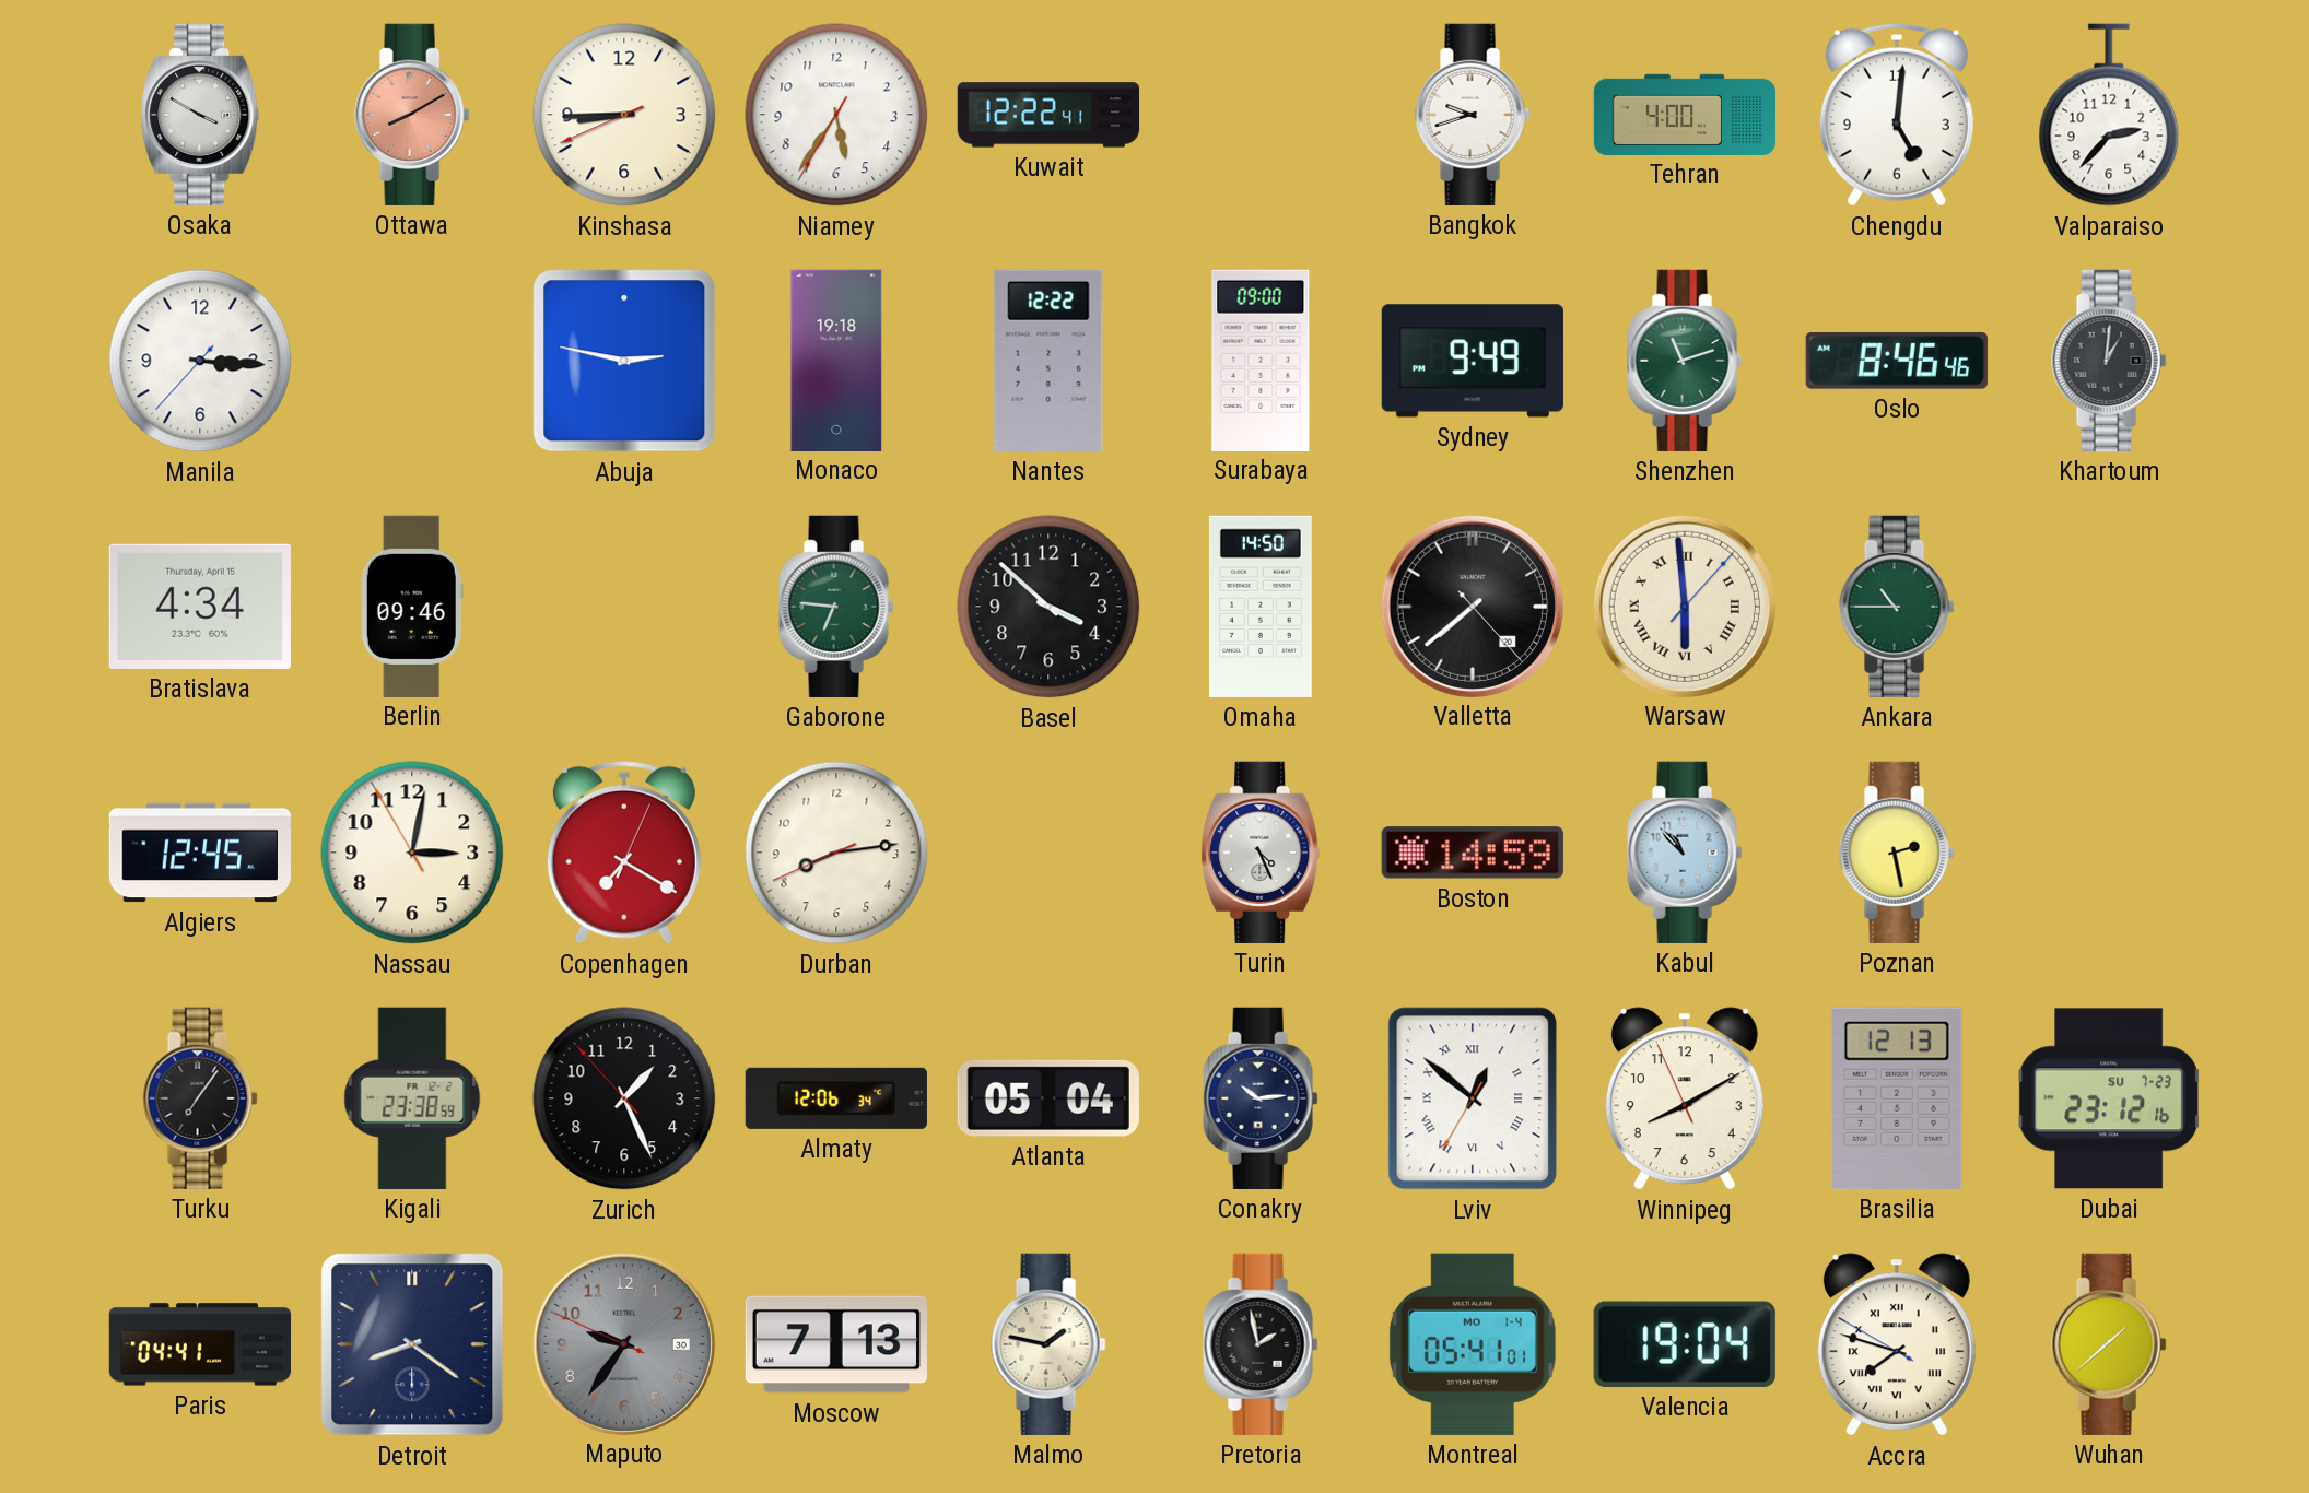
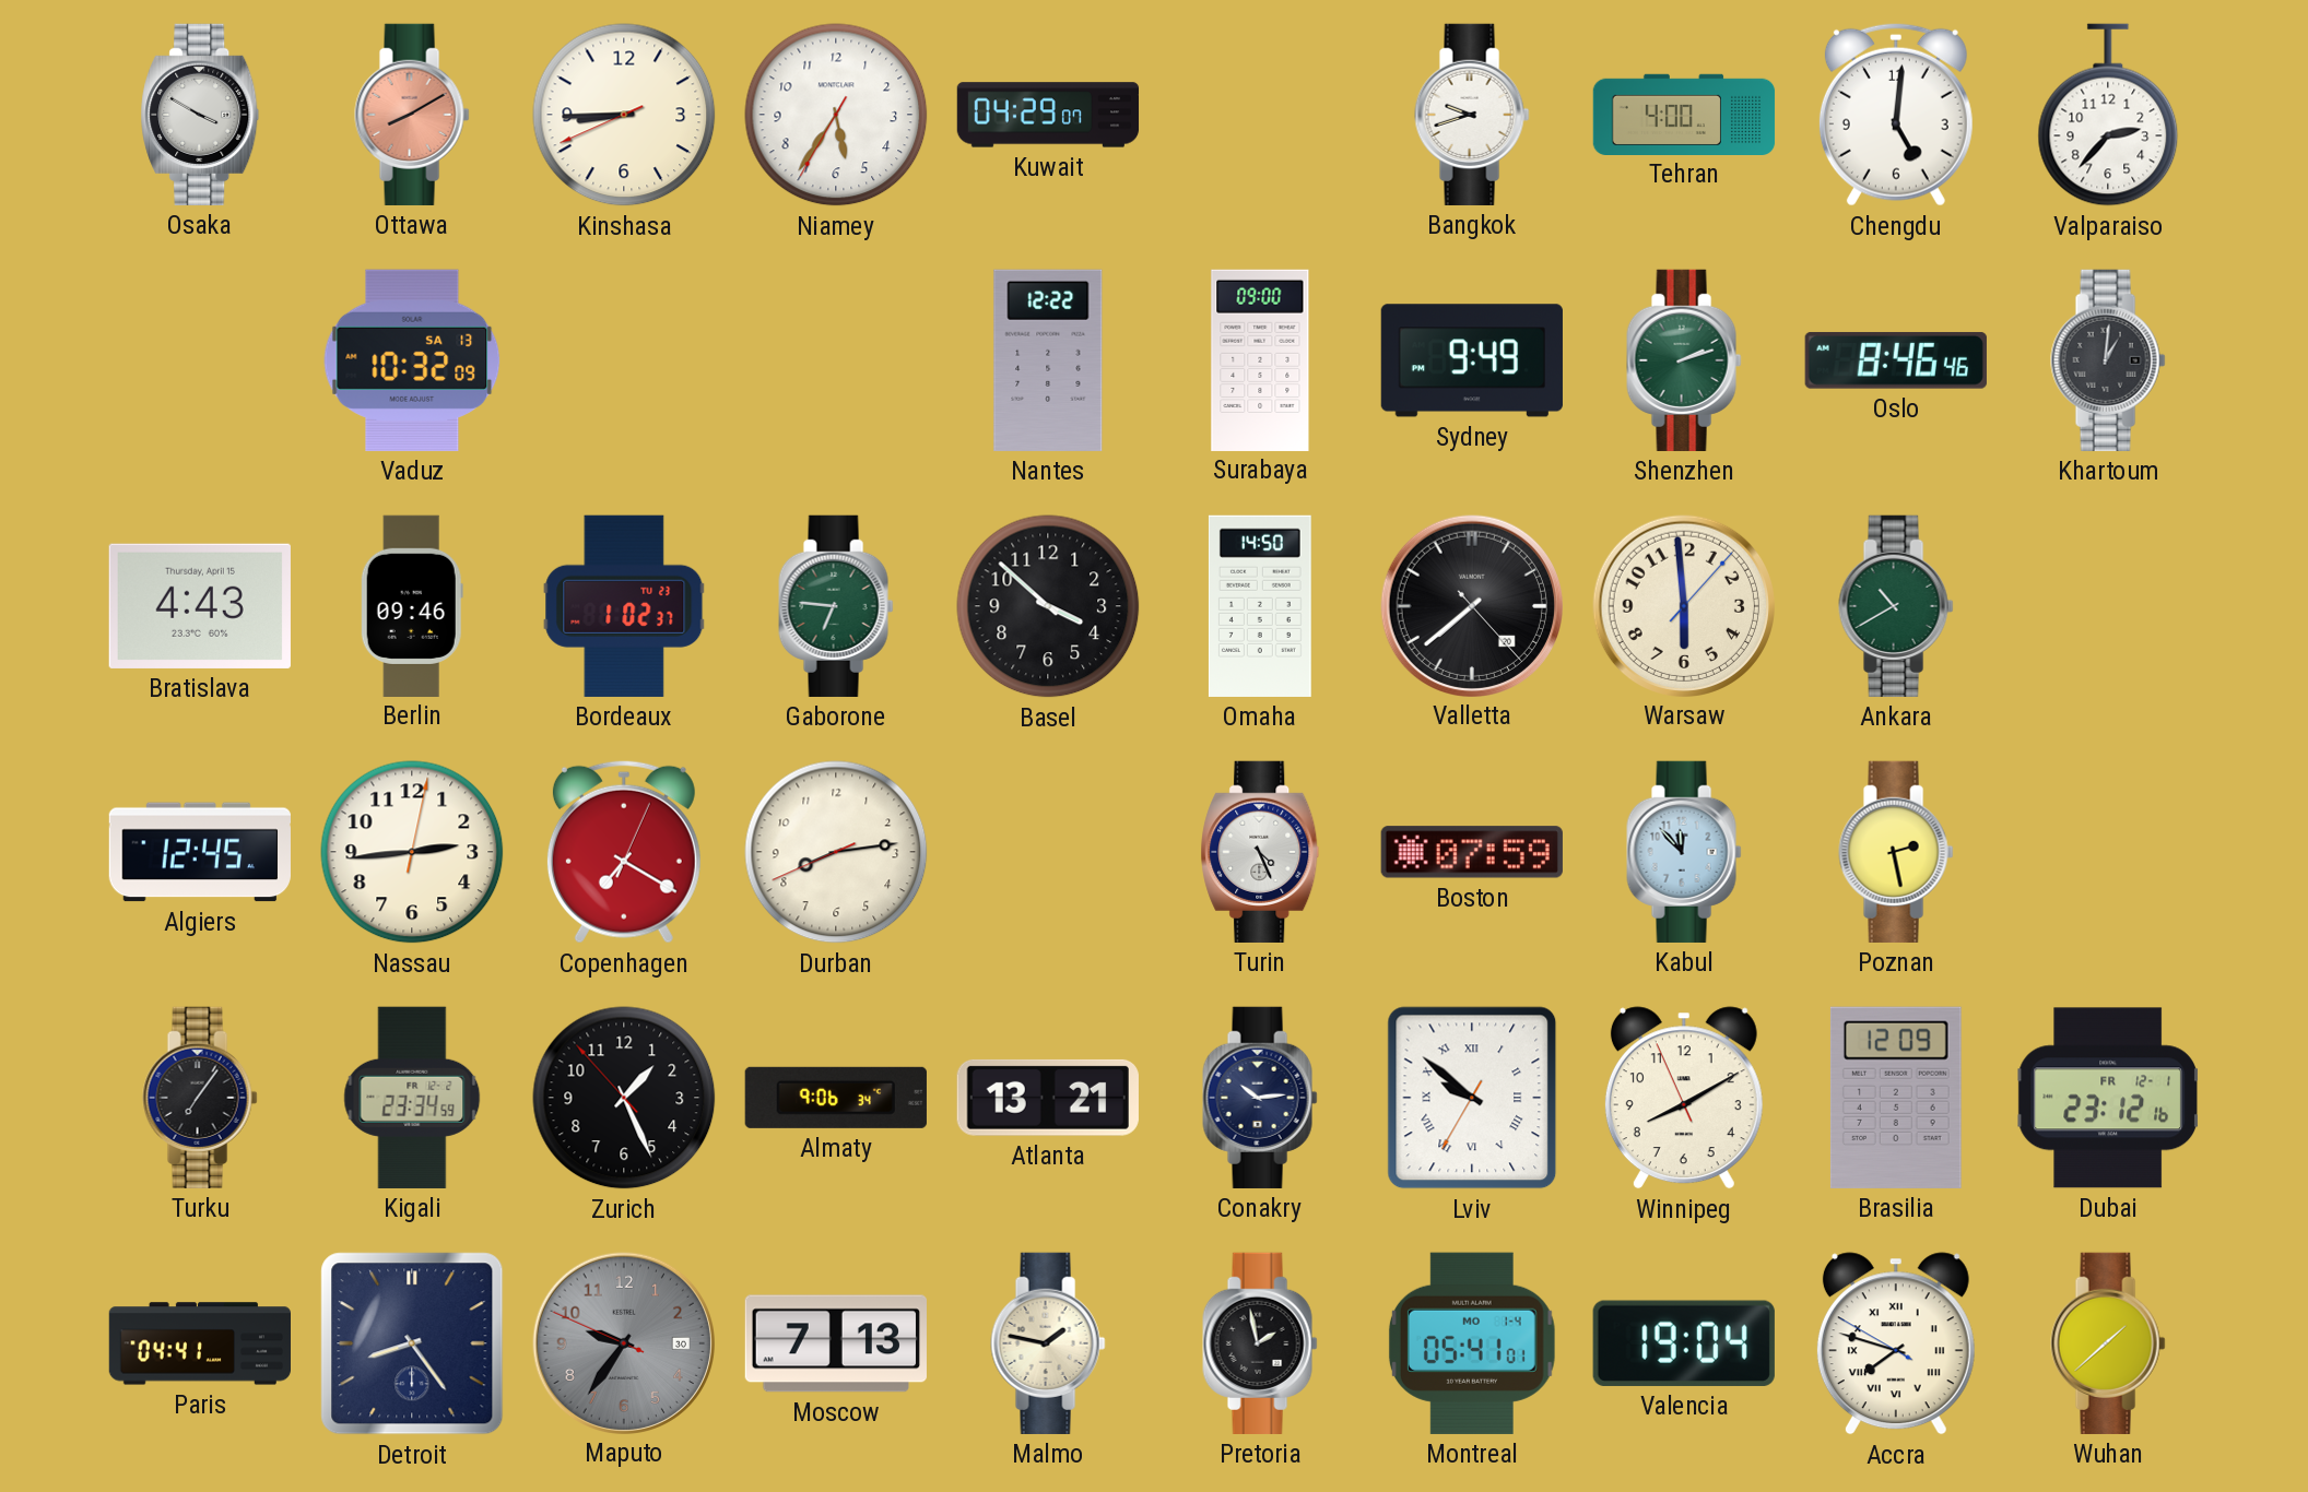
Kuwait: 12:22 -> 04:29
Manila: 3:15 -> none
Vaduz: none -> 10:32
Abuja: 2:47 -> none
Monaco: 19:18 -> none
Shenzhen: 11:12 -> 2:12
Bratislava: 4:34 -> 4:43
Bordeaux: none -> 1:02
Warsaw numerals: Roman -> Arabic
Ankara: 10:45 -> 10:40
Nassau: 3:01 -> 2:44
Boston: 14:59 -> 07:59
Kabul: 10:53 -> 11:53
Kigali: 23:38 -> 23:34
Almaty: 12:06 -> 9:06
Atlanta: 05:04 -> 13:21
Lviv: 12:51 -> 9:51
Brasilia: 12:13 -> 12:09
Dubai date: SU 7-23 -> FR 12-1
Detroit: 8:21 -> 8:24
